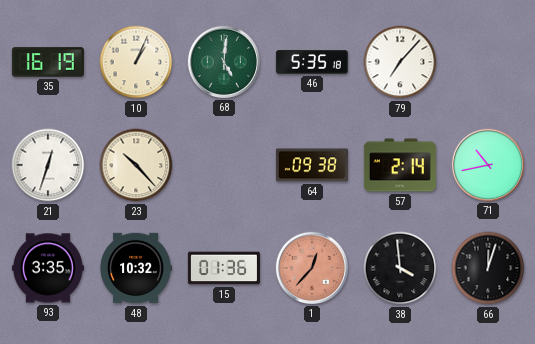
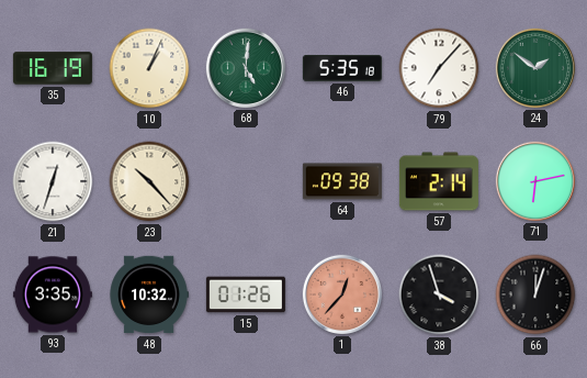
24: none -> 1:51
71: 10:43 -> 6:13
15: 01:36 -> 01:26
38: 3:59 -> 3:57
